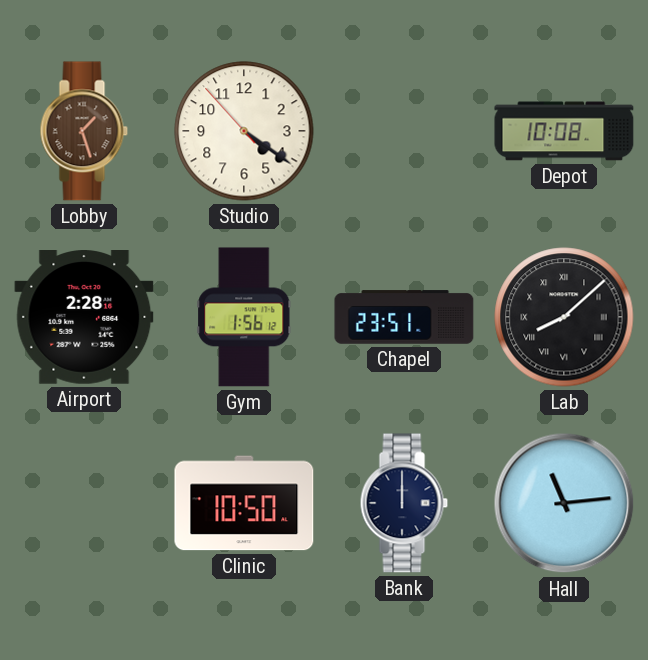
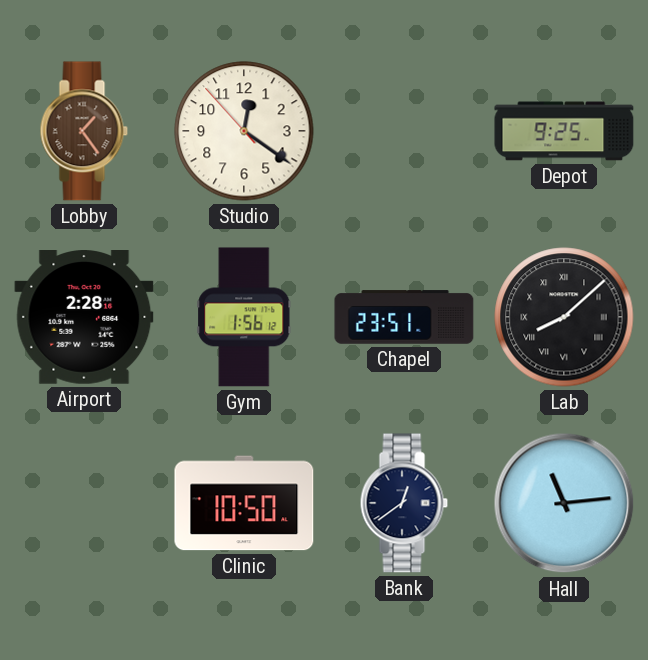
Lobby: 1:27 -> 1:24
Studio: 4:20 -> 12:20
Depot: 10:08 -> 9:25
Bank: 12:00 -> 12:39
